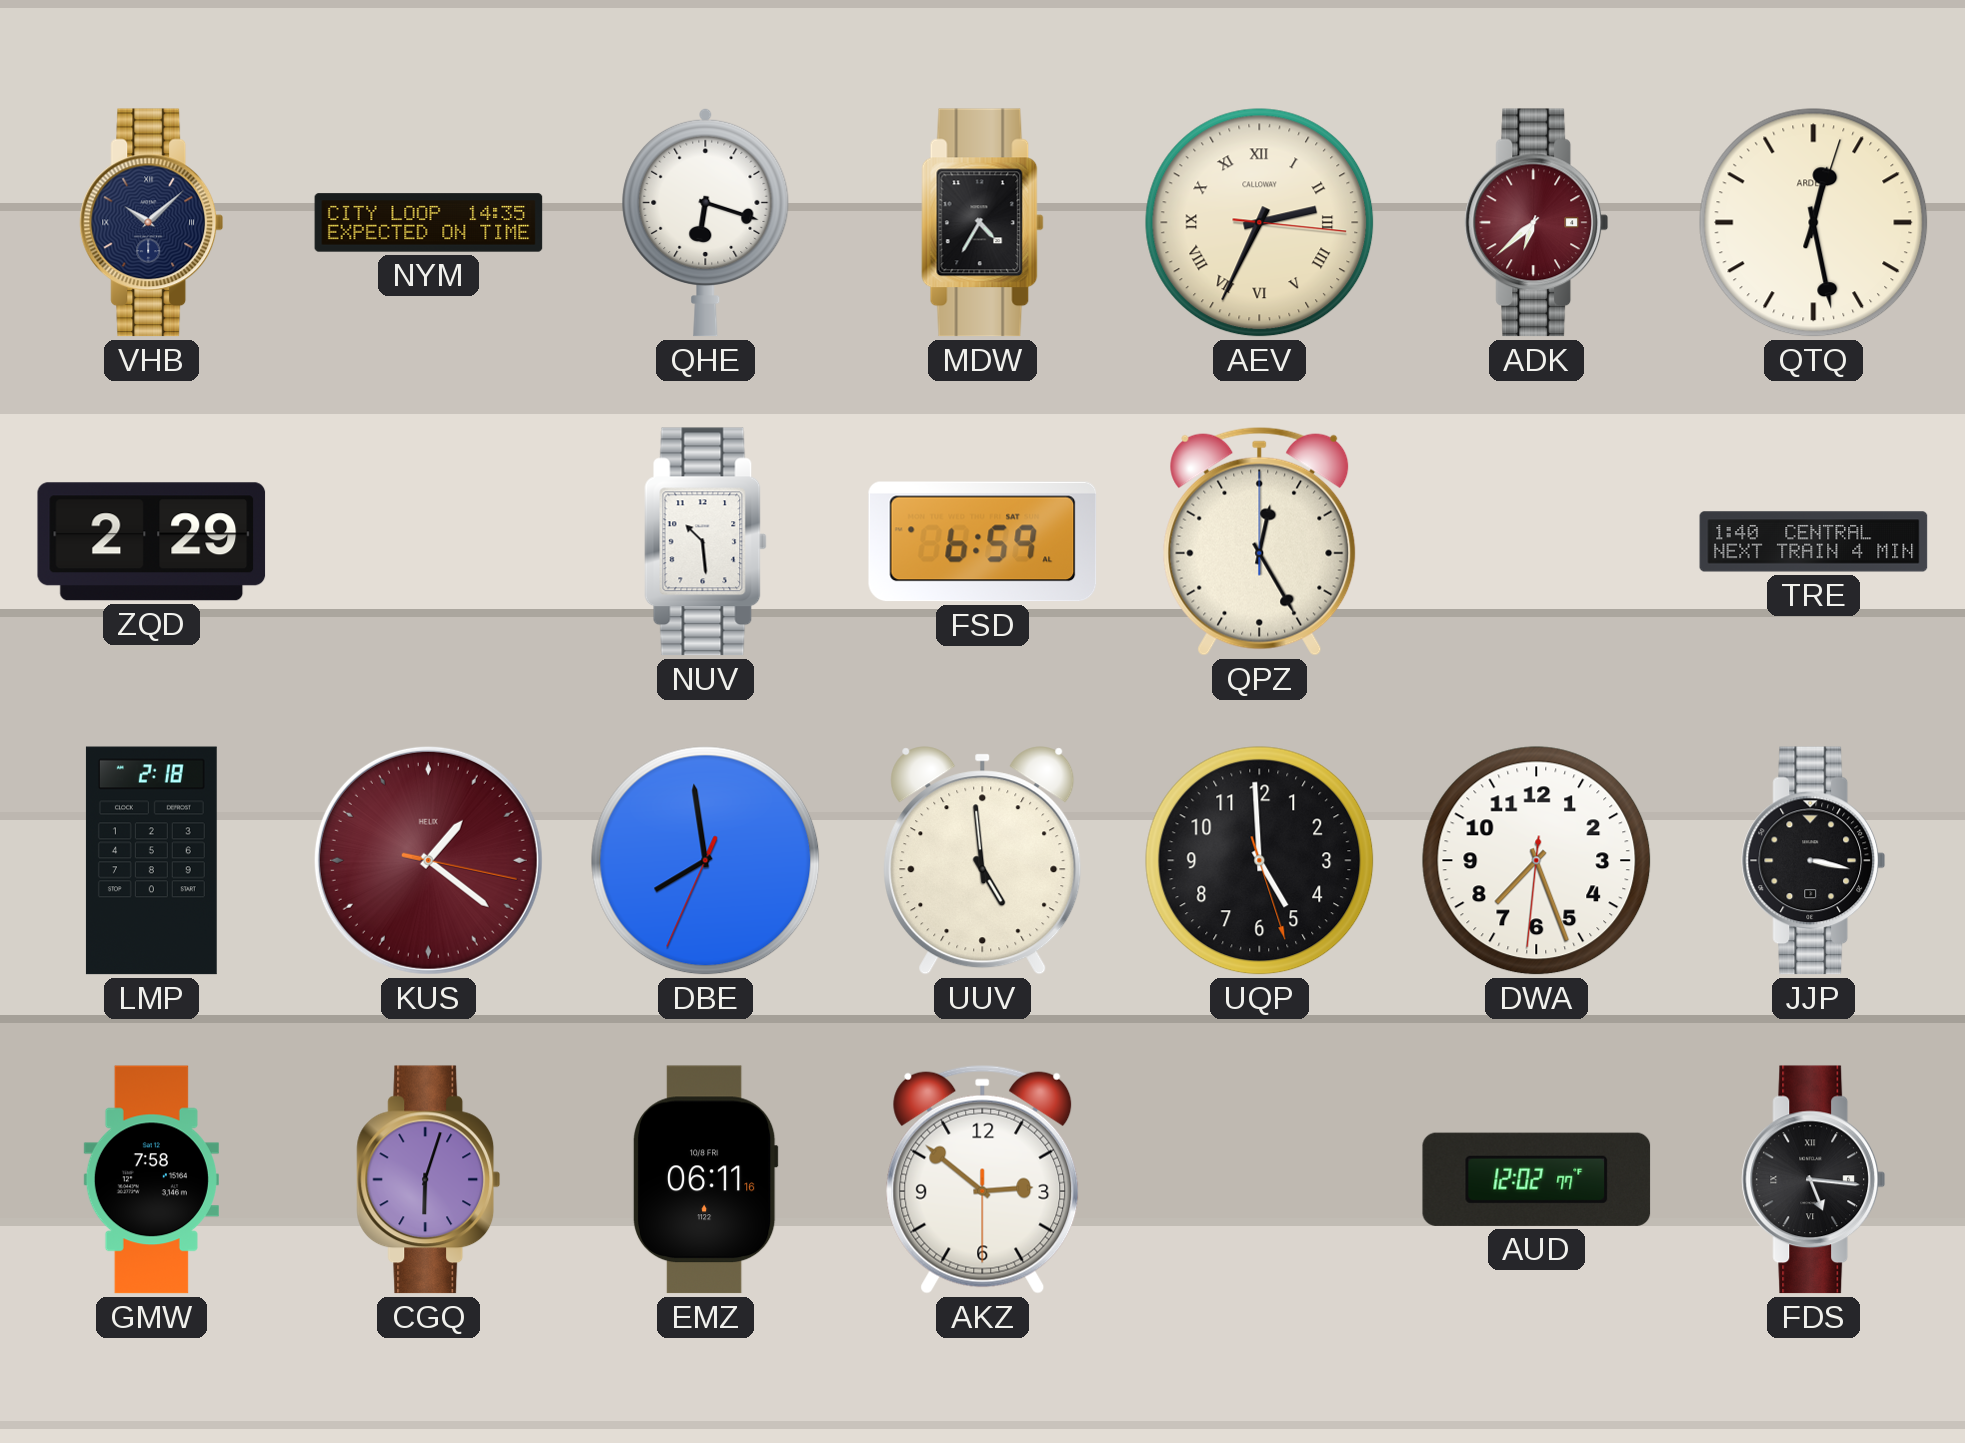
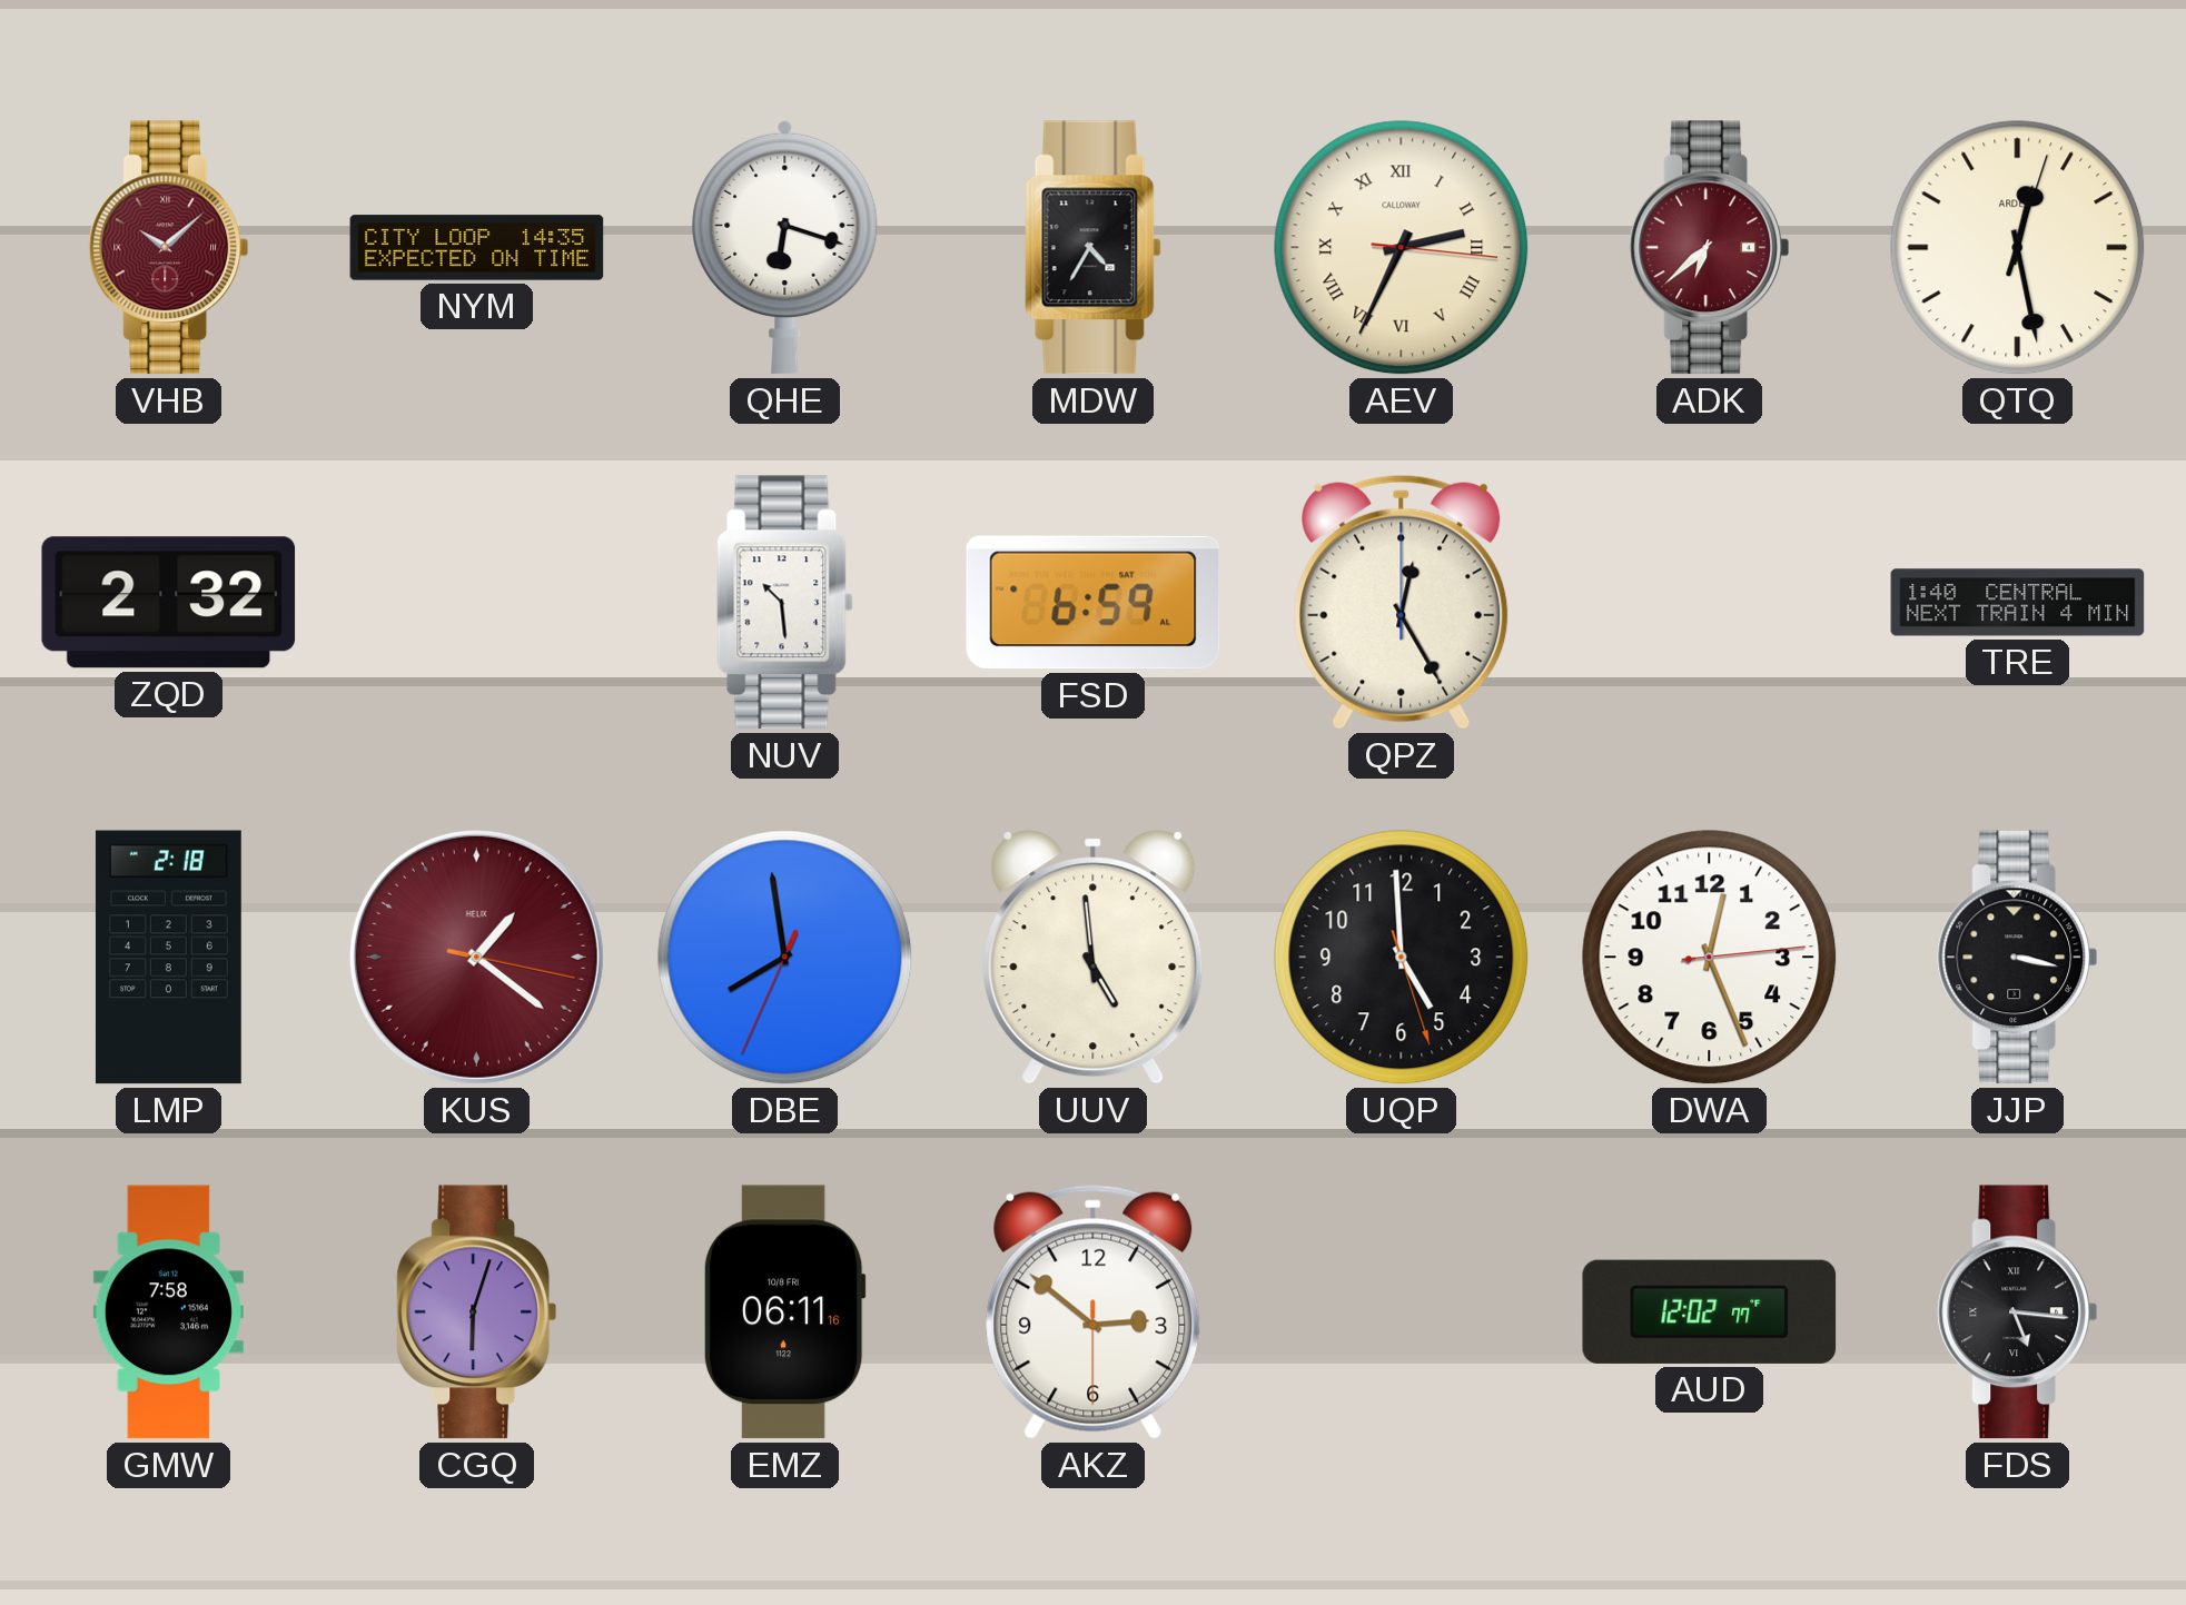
VHB dial: navy -> burgundy
ZQD: 2:29 -> 2:32
DWA: 7:26 -> 12:26
